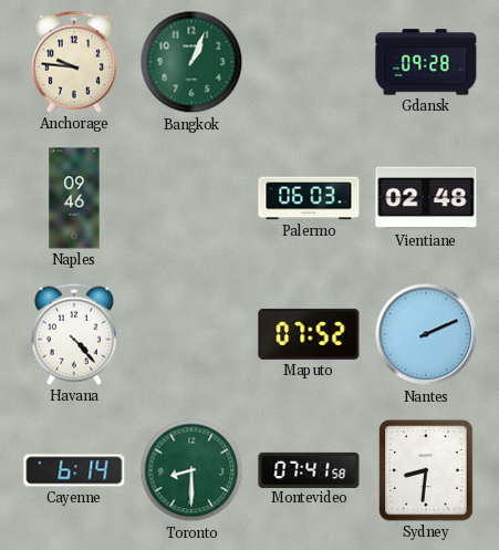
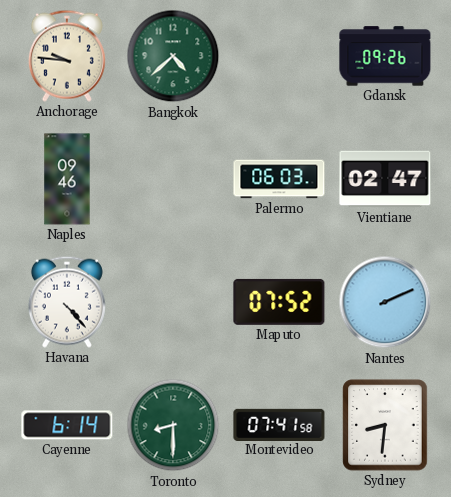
Bangkok: 1:04 -> 4:38
Gdansk: 09:28 -> 09:26
Vientiane: 02:48 -> 02:47
